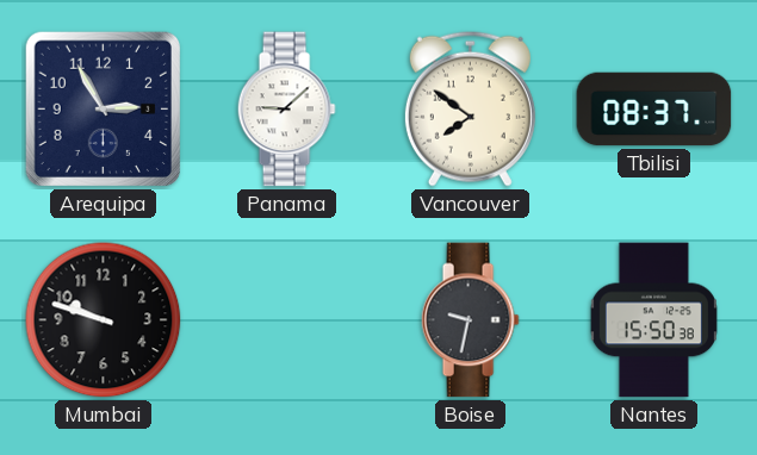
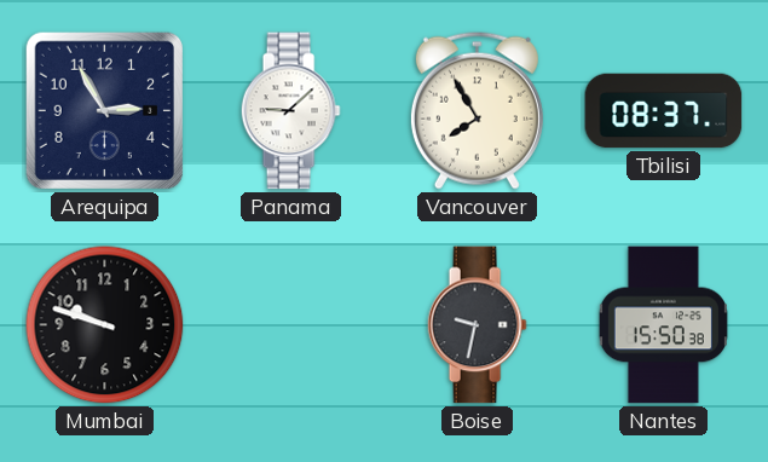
Vancouver: 7:51 -> 7:55
